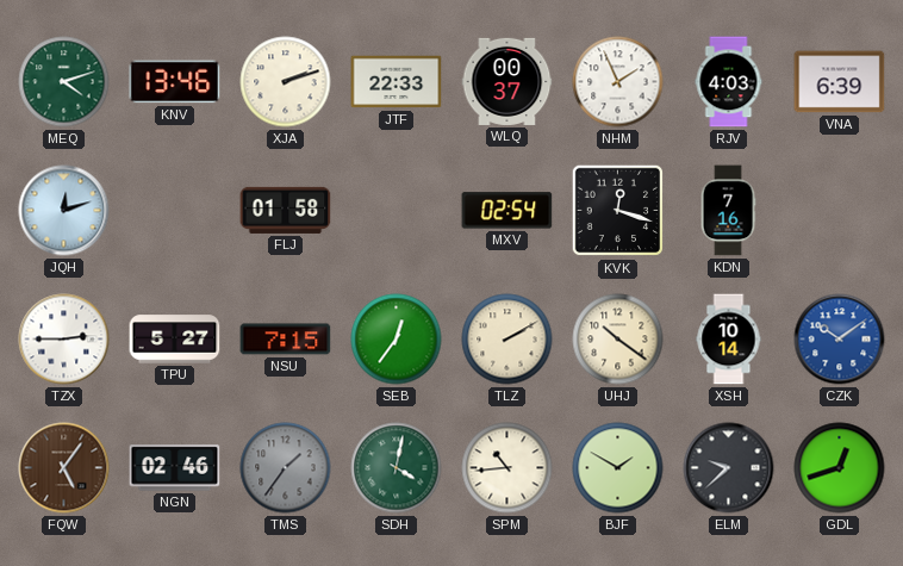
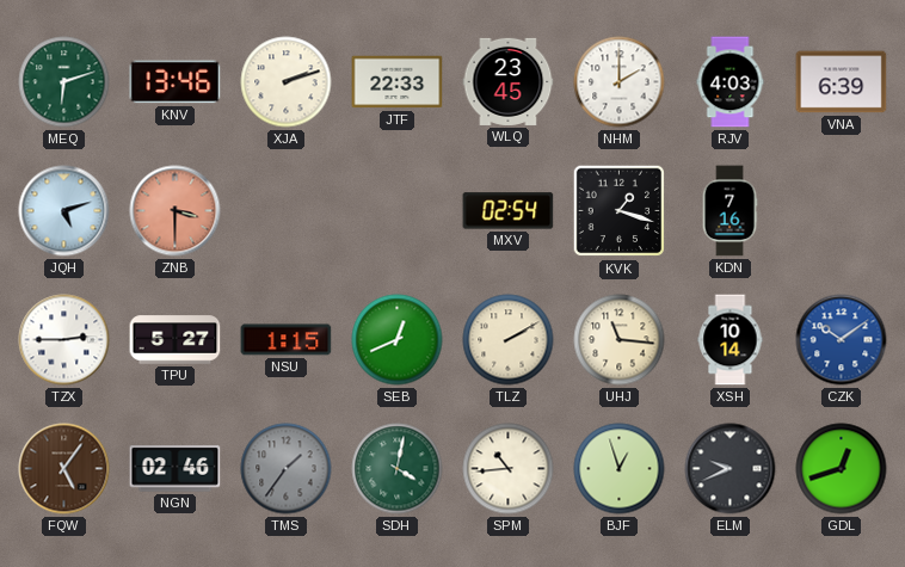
MEQ: 4:12 -> 6:12
WLQ: 00:37 -> 23:45
NHM: 1:56 -> 2:00
JQH: 12:12 -> 5:12
ZNB: none -> 3:30
FLJ: 01:58 -> none
KVK: 12:18 -> 1:18
NSU: 7:15 -> 1:15
SEB: 12:36 -> 12:41
UHJ: 10:21 -> 11:16
BJF: 1:50 -> 12:57
ELM: 9:38 -> 9:41
